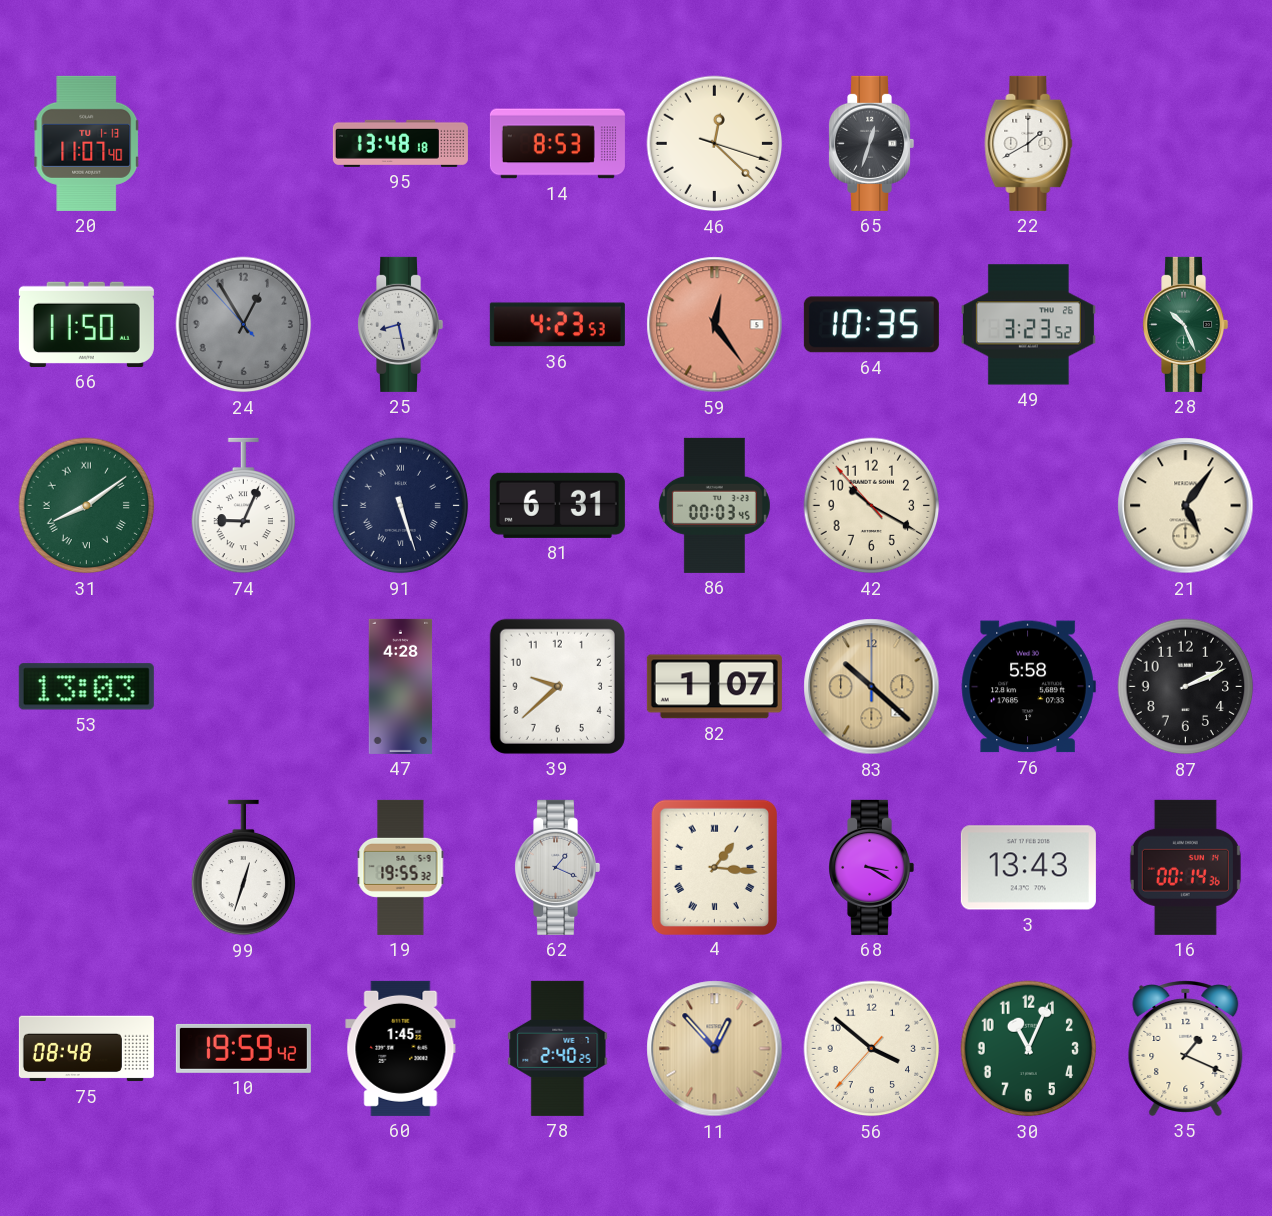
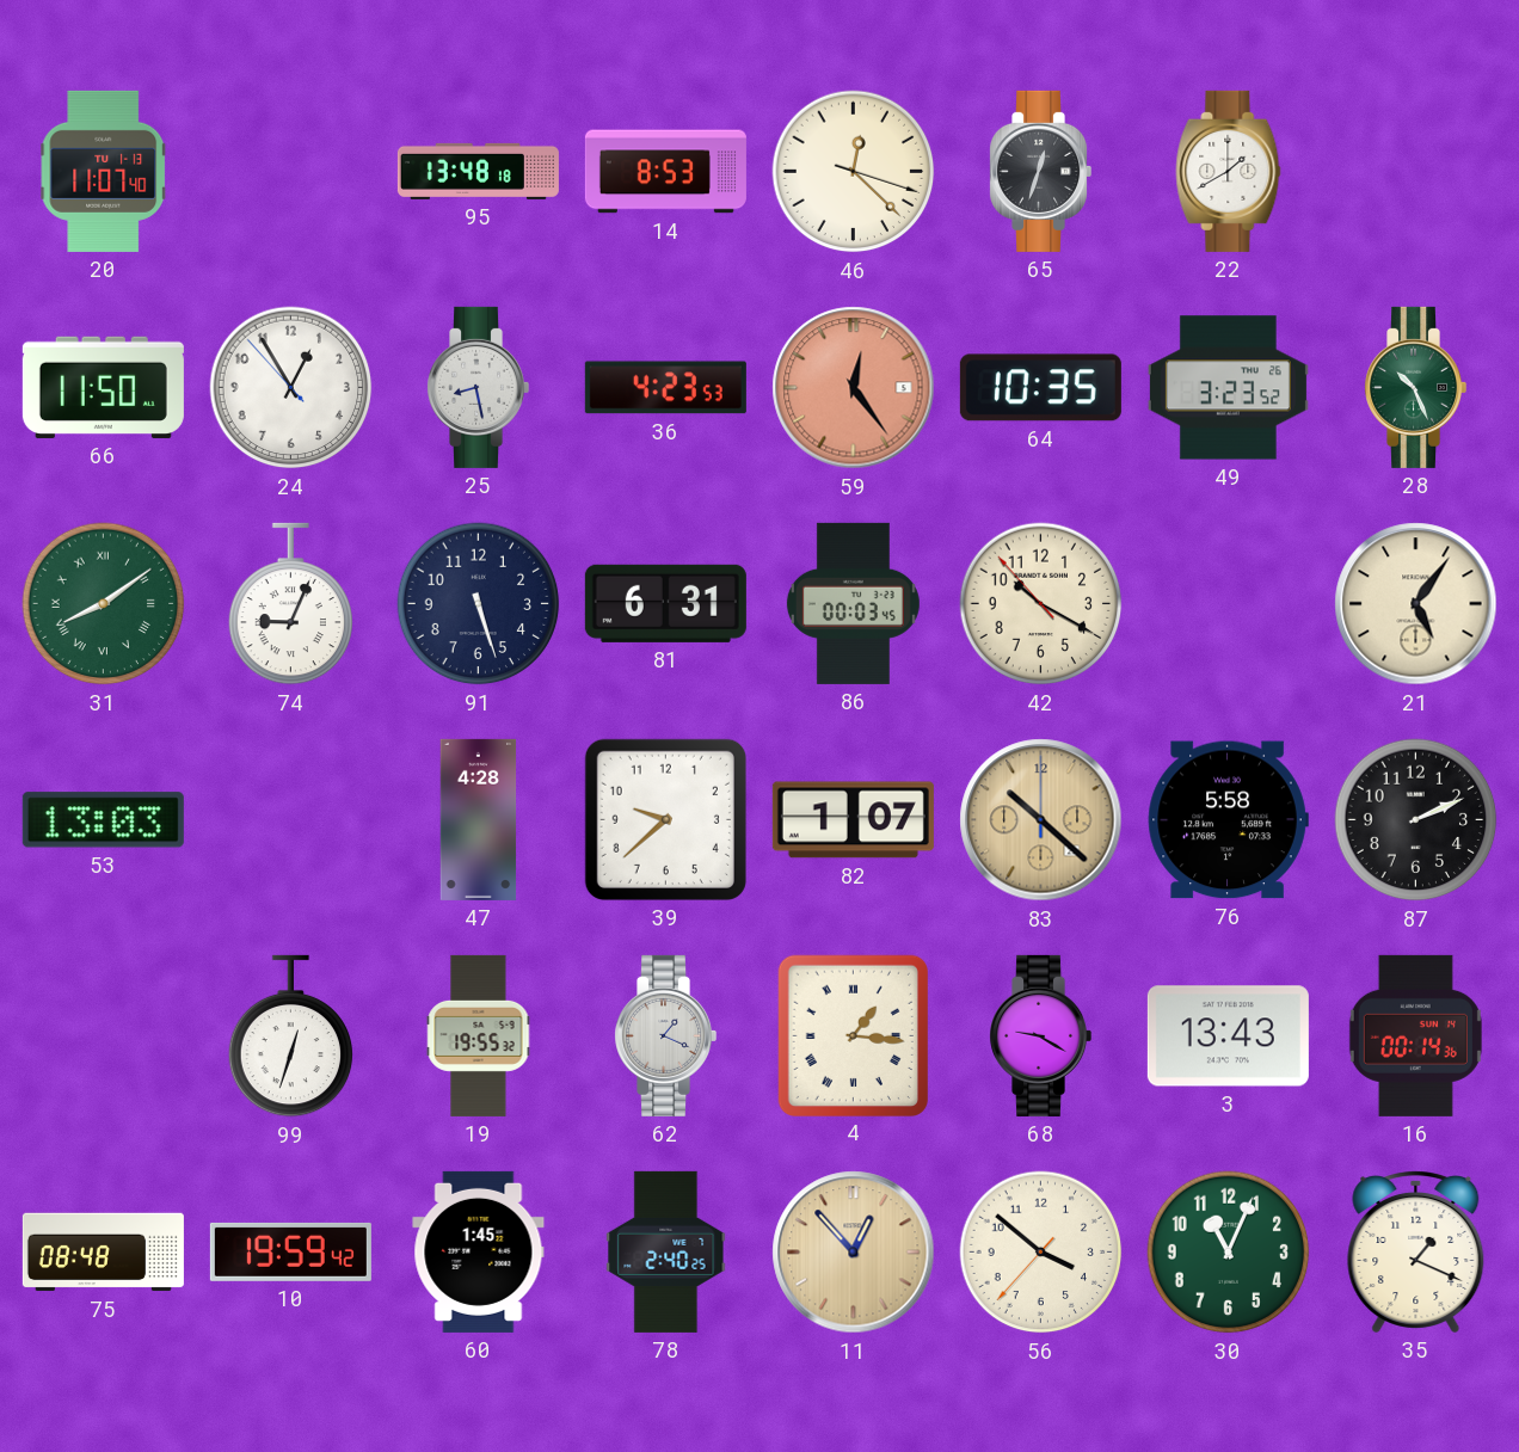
24 dial: grey -> white
91 numerals: Roman -> Arabic
68: 3:20 -> 9:20
